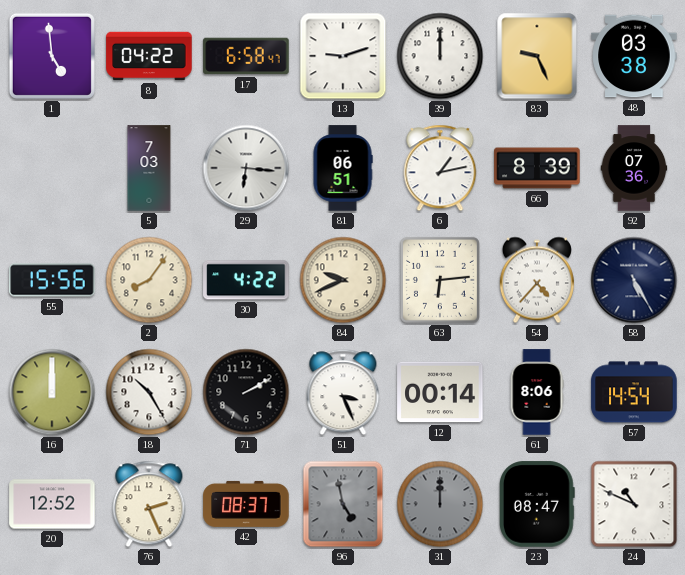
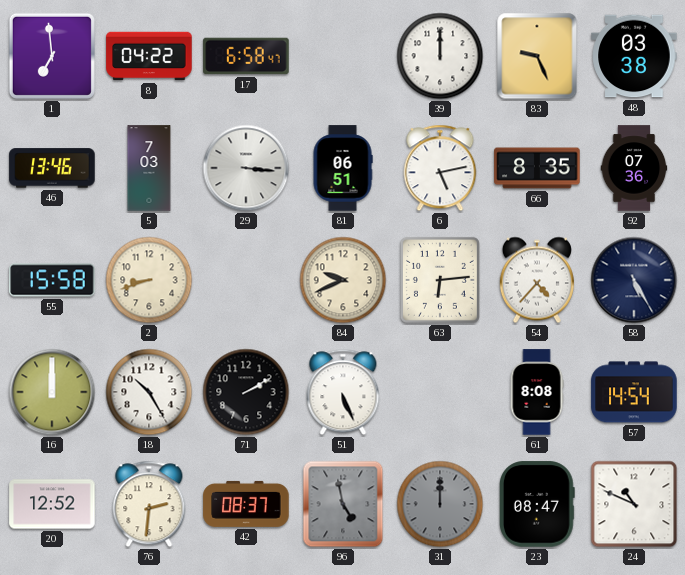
1: 4:59 -> 6:59
13: 9:12 -> none
46: none -> 13:46
29: 6:16 -> 3:16
6: 1:13 -> 5:13
66: 8:39 -> 8:35
55: 15:56 -> 15:58
2: 8:06 -> 8:42
30: 4:22 -> none
51: 3:26 -> 5:26
12: 00:14 -> none
61: 8:06 -> 8:08
76: 2:26 -> 2:31
